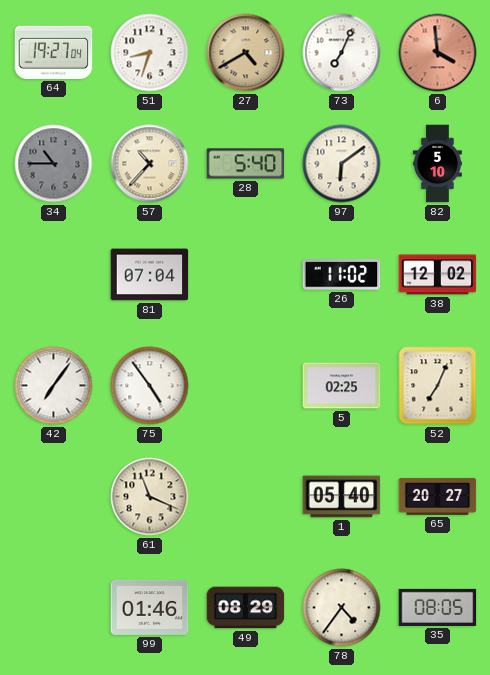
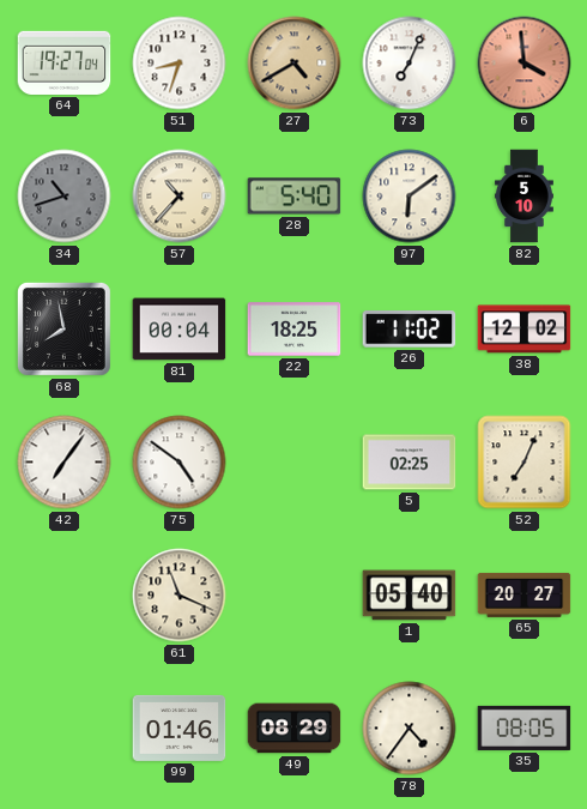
34: 10:45 -> 10:42
68: none -> 7:58
81: 07:04 -> 00:04
22: none -> 18:25
75: 4:54 -> 4:51
